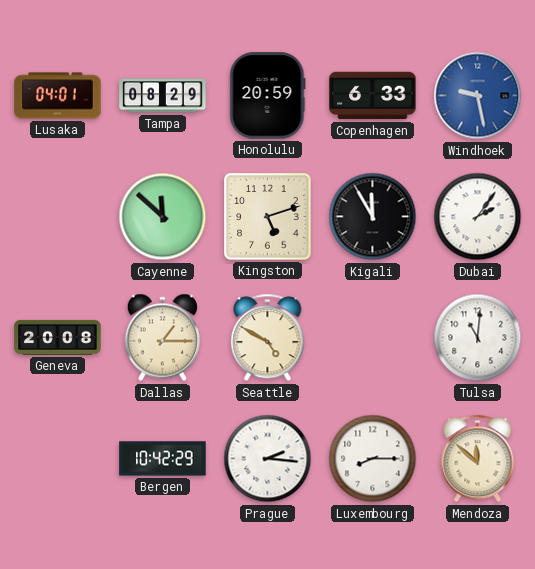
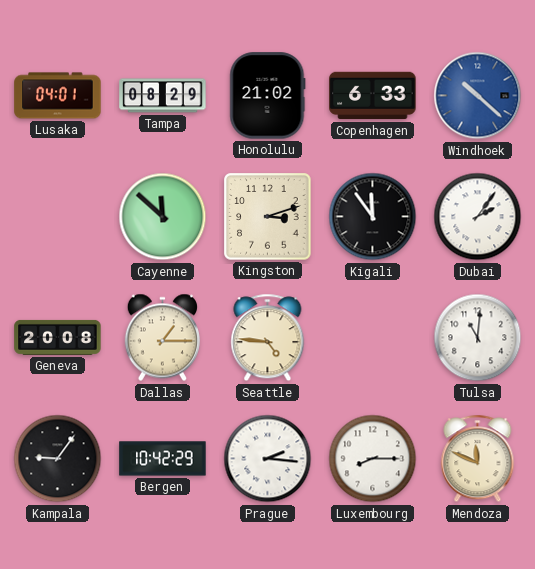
Honolulu: 20:59 -> 21:02
Windhoek: 9:28 -> 10:22
Kingston: 5:12 -> 3:12
Kigali: 11:55 -> 11:54
Seattle: 4:50 -> 4:46
Kampala: none -> 9:06
Mendoza: 11:52 -> 11:49
